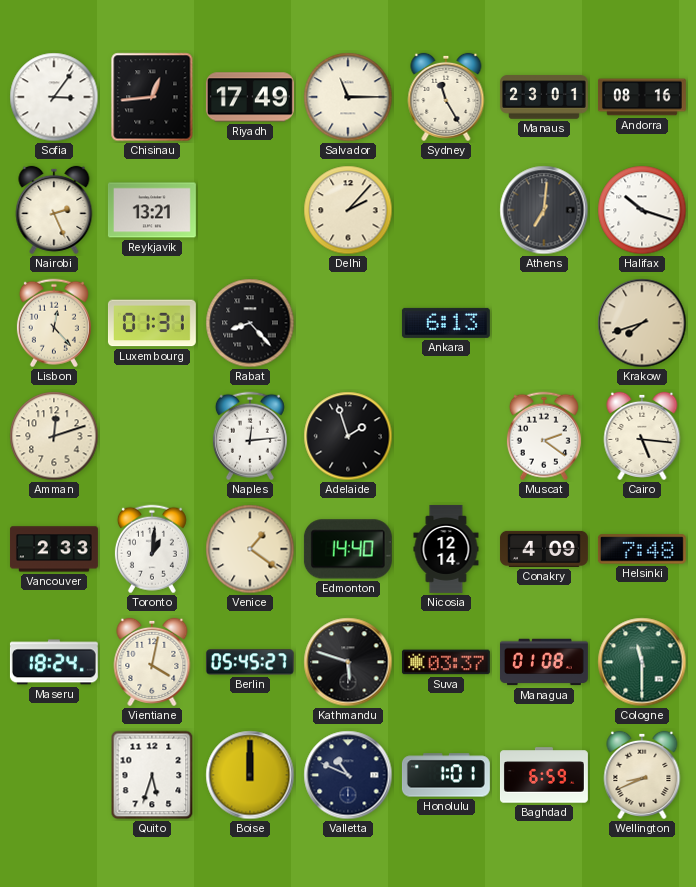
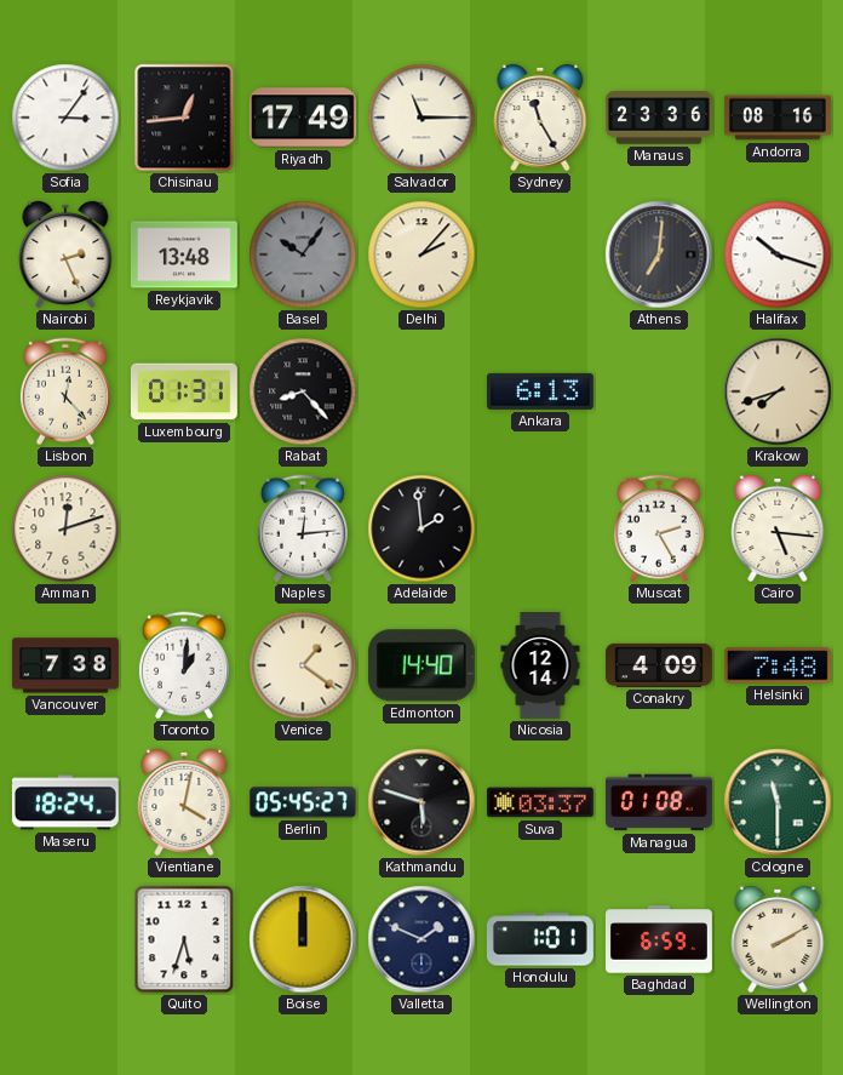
Manaus: 23:01 -> 23:36
Reykjavik: 13:21 -> 13:48
Basel: none -> 10:06
Adelaide: 1:57 -> 1:59
Muscat: 2:21 -> 2:25
Vancouver: 2:33 -> 7:38
Valletta: 10:49 -> 1:49
Wellington: 8:41 -> 2:10
